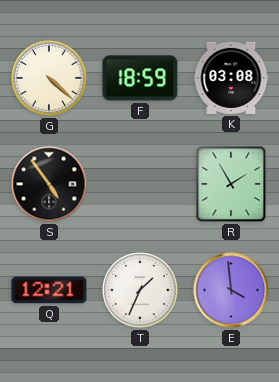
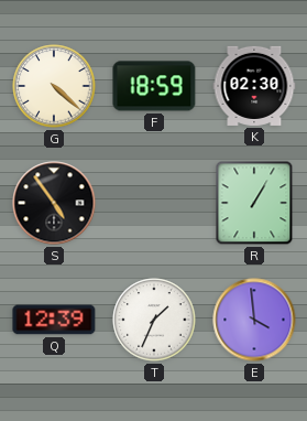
K: 03:08 -> 02:30
R: 1:55 -> 1:05
Q: 12:21 -> 12:39
